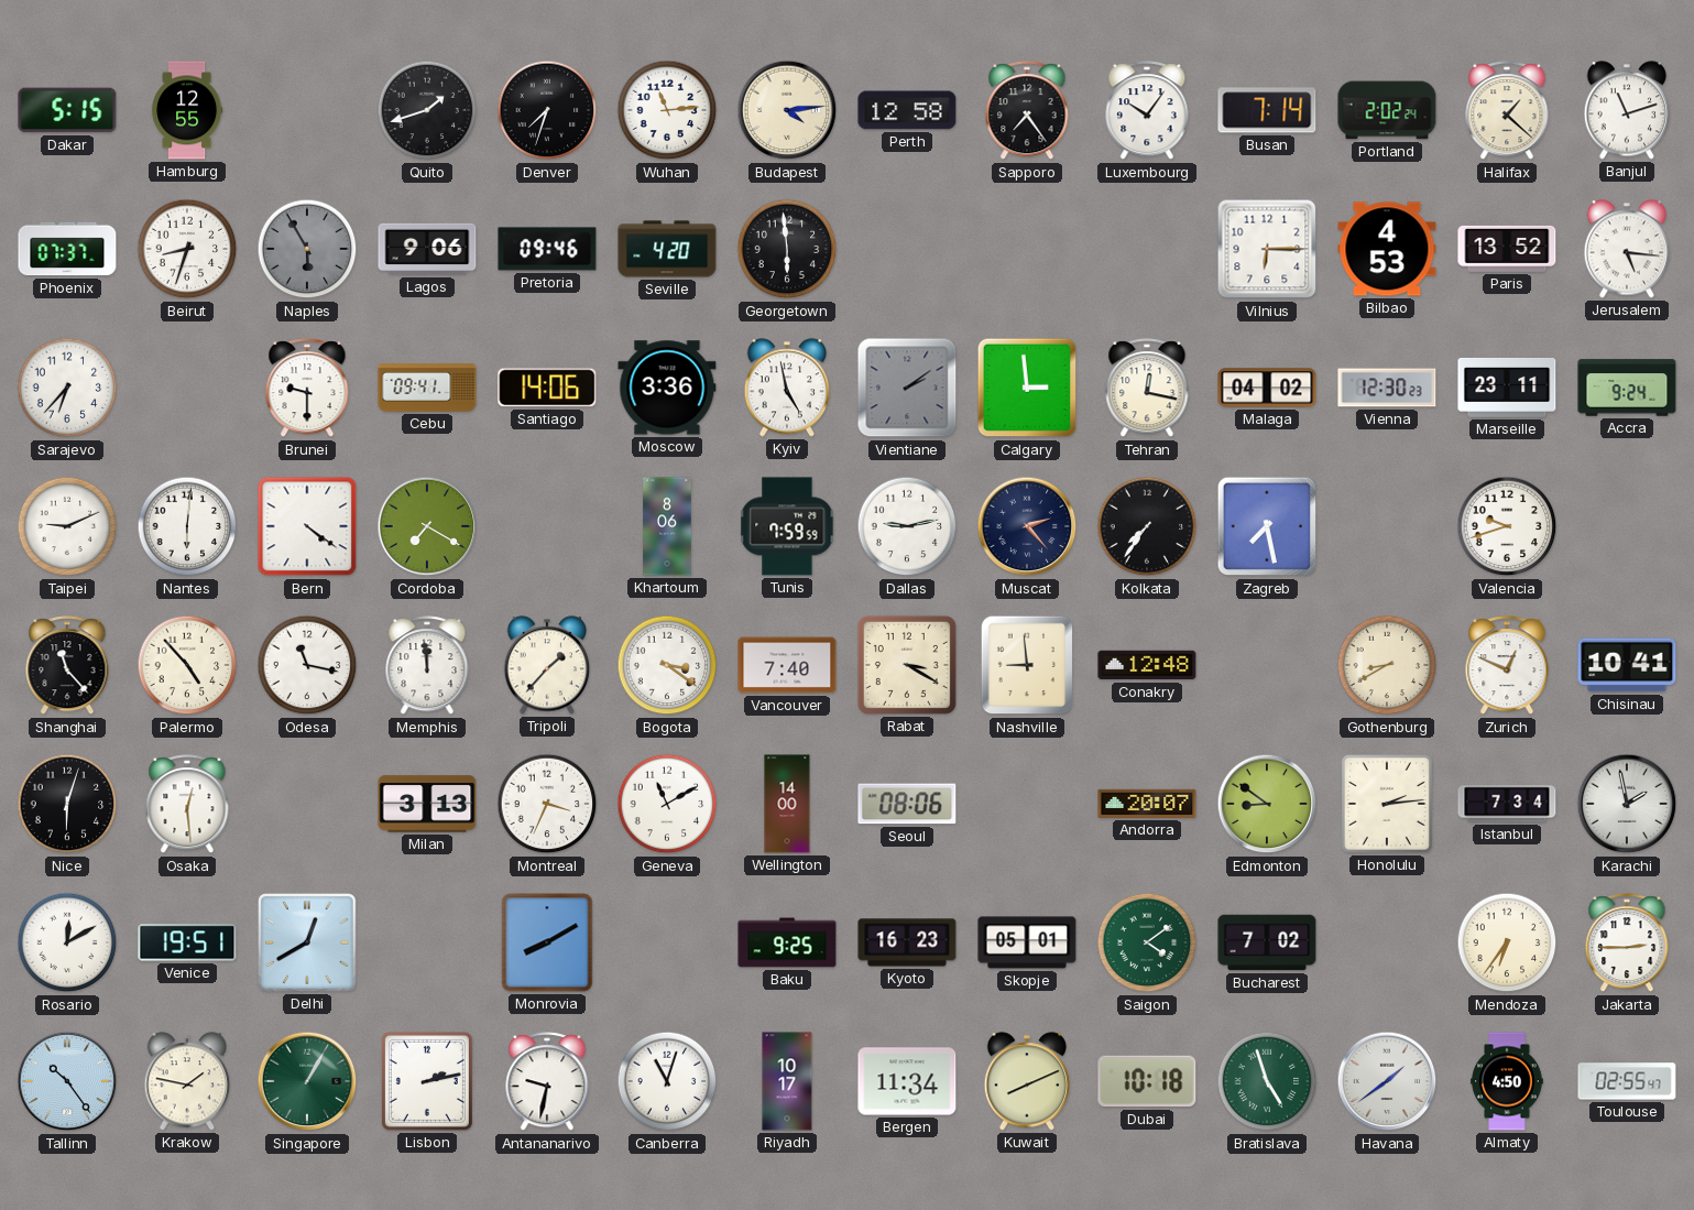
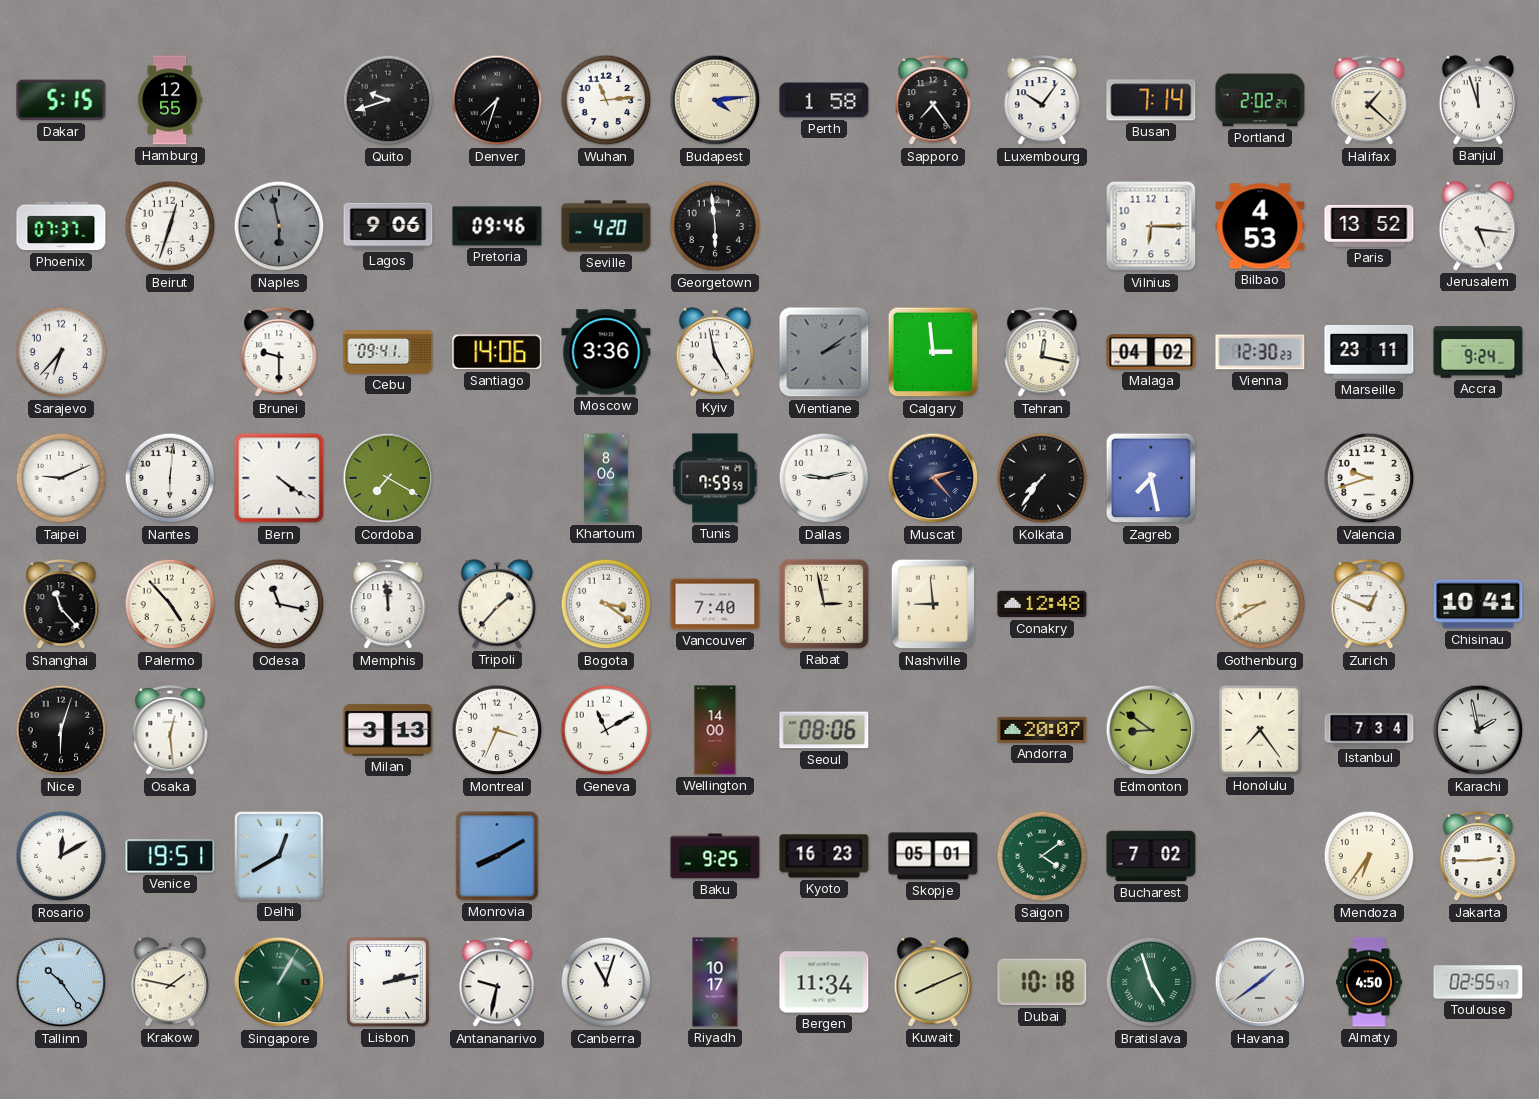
Quito: 1:42 -> 9:42
Perth: 12:58 -> 1:58
Banjul: 11:12 -> 11:57
Beirut: 8:33 -> 12:33
Naples: 5:55 -> 5:58
Rabat: 3:20 -> 2:58
Honolulu: 2:14 -> 7:24
